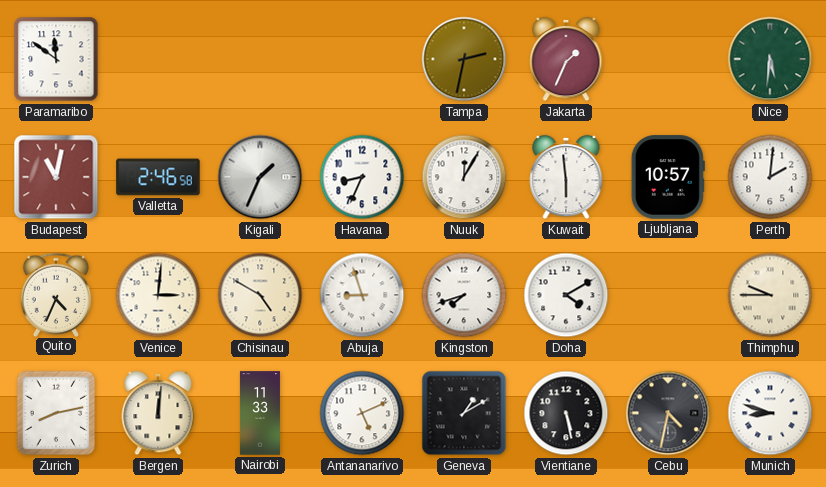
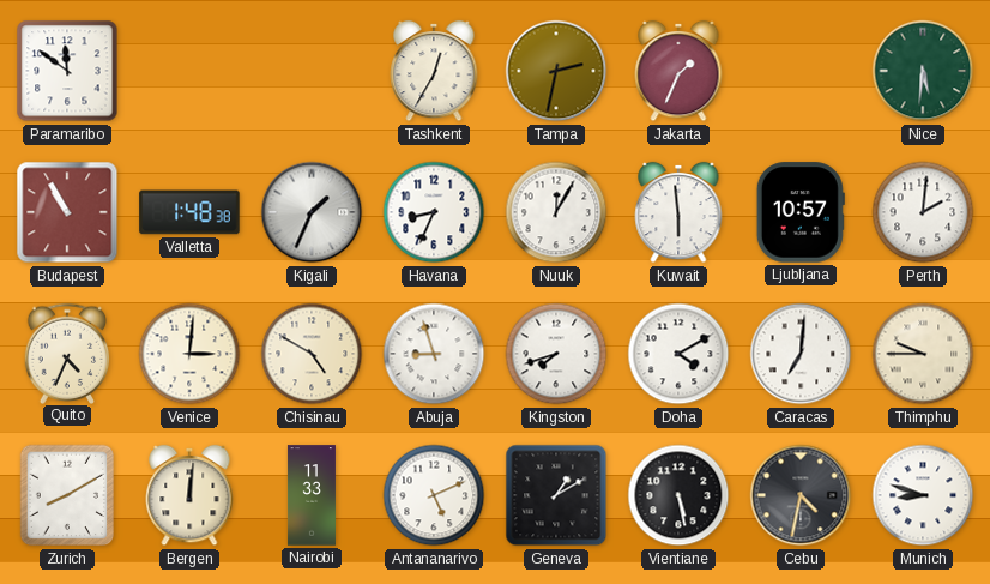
Tashkent: none -> 12:35
Budapest: 11:02 -> 10:55
Valletta: 2:46 -> 1:48
Caracas: none -> 7:01
Zurich: 8:13 -> 8:10
